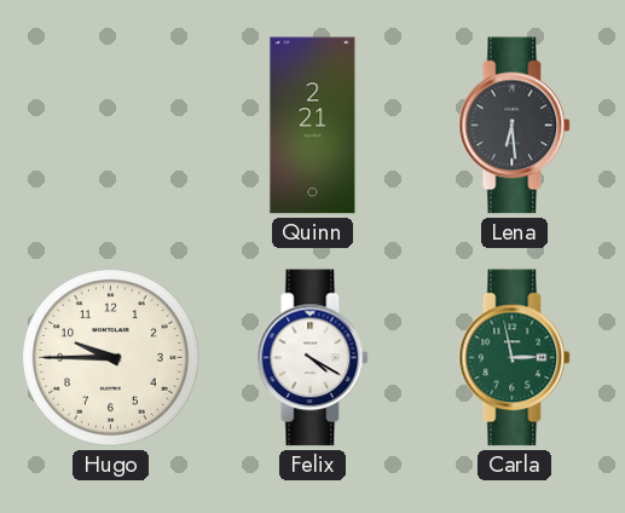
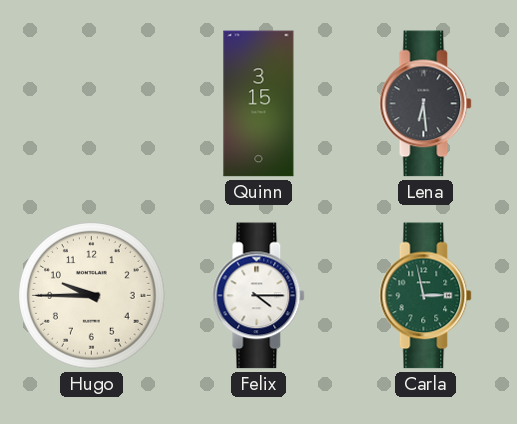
Quinn: 2:21 -> 3:15
Felix: 4:20 -> 4:15
